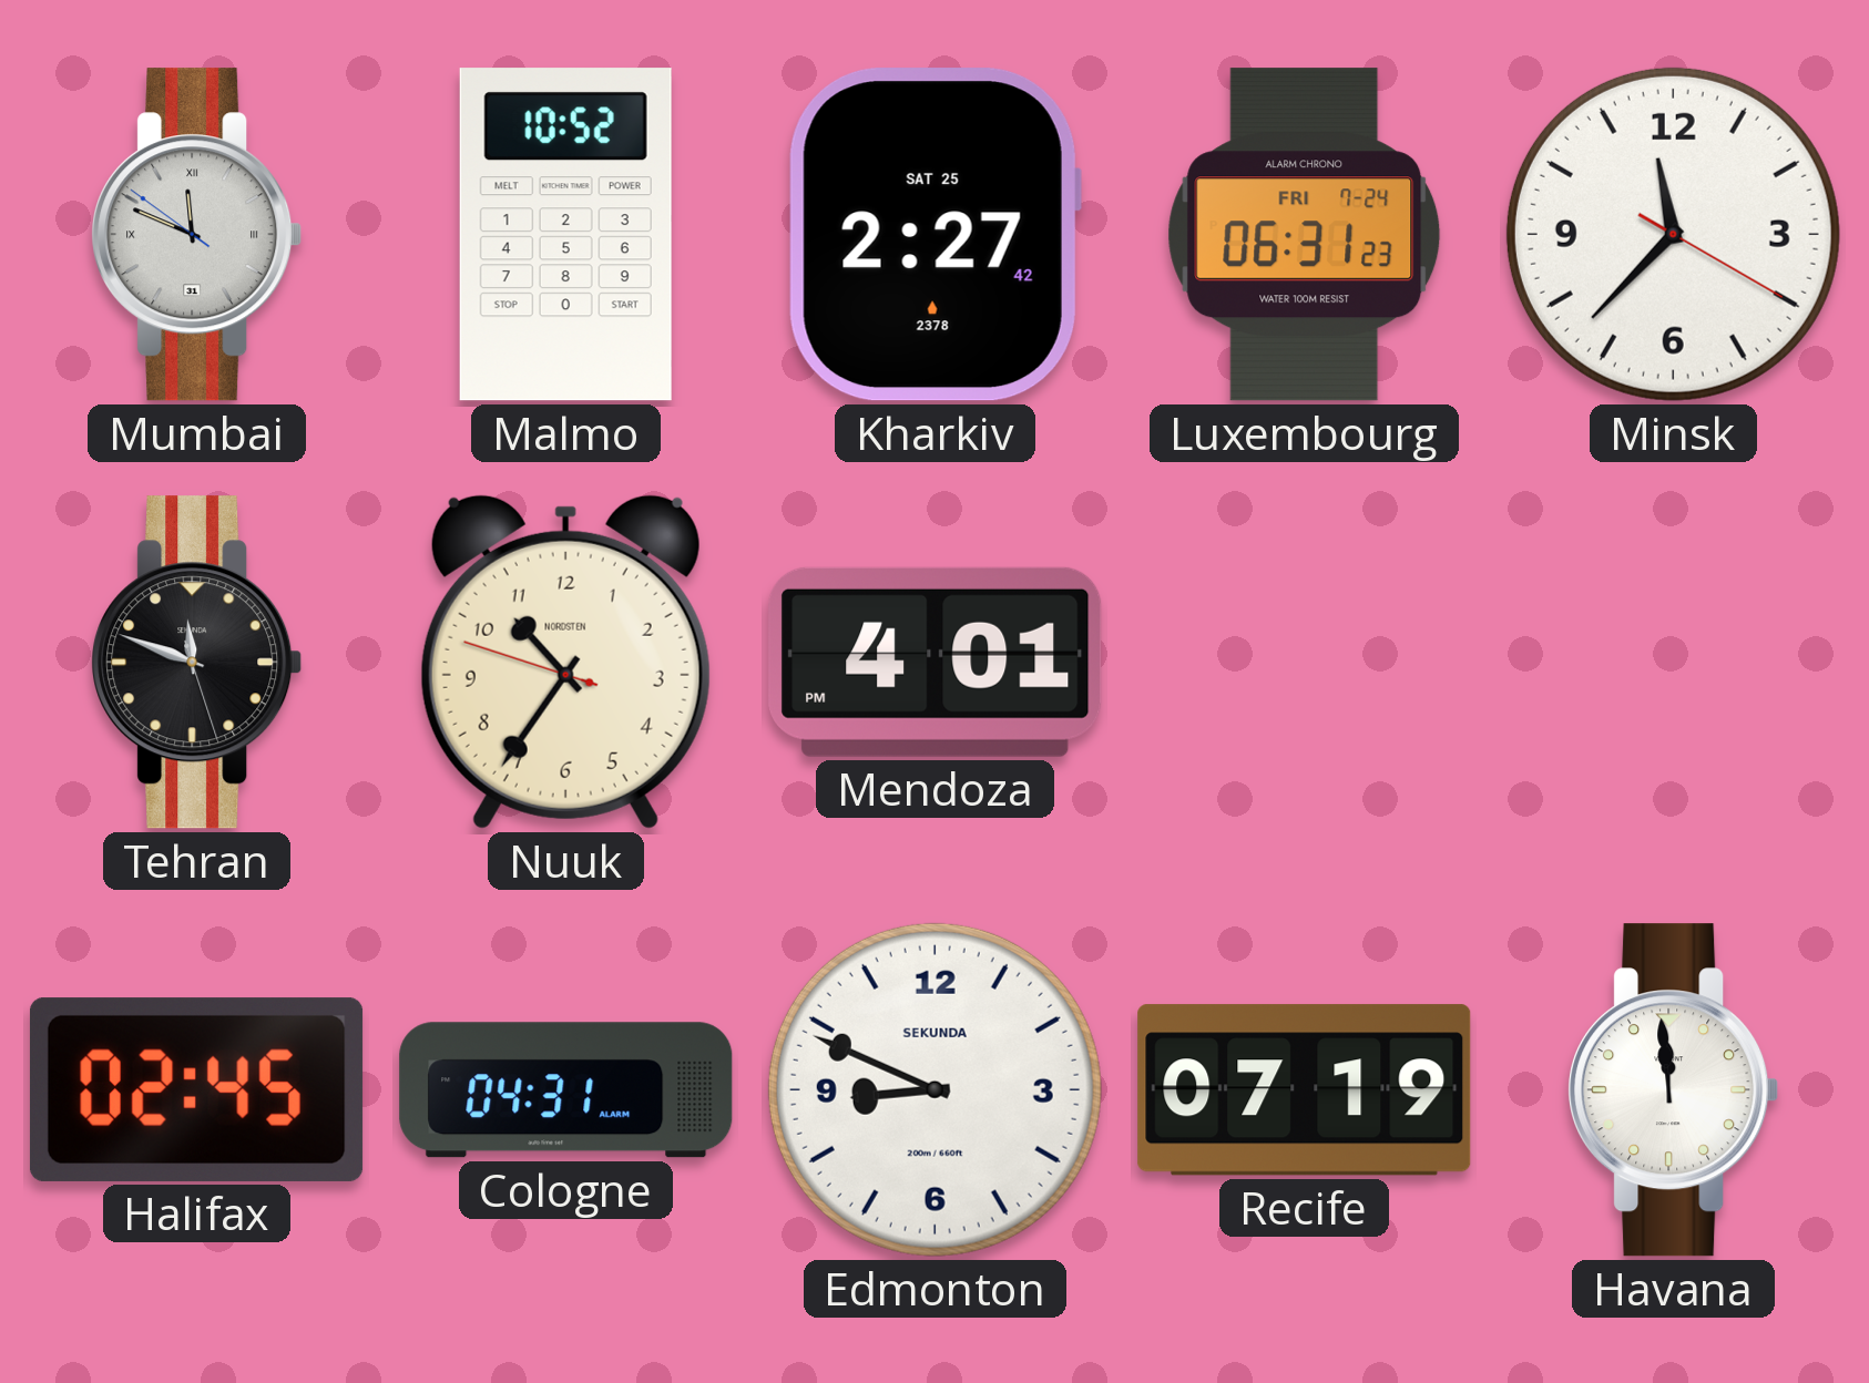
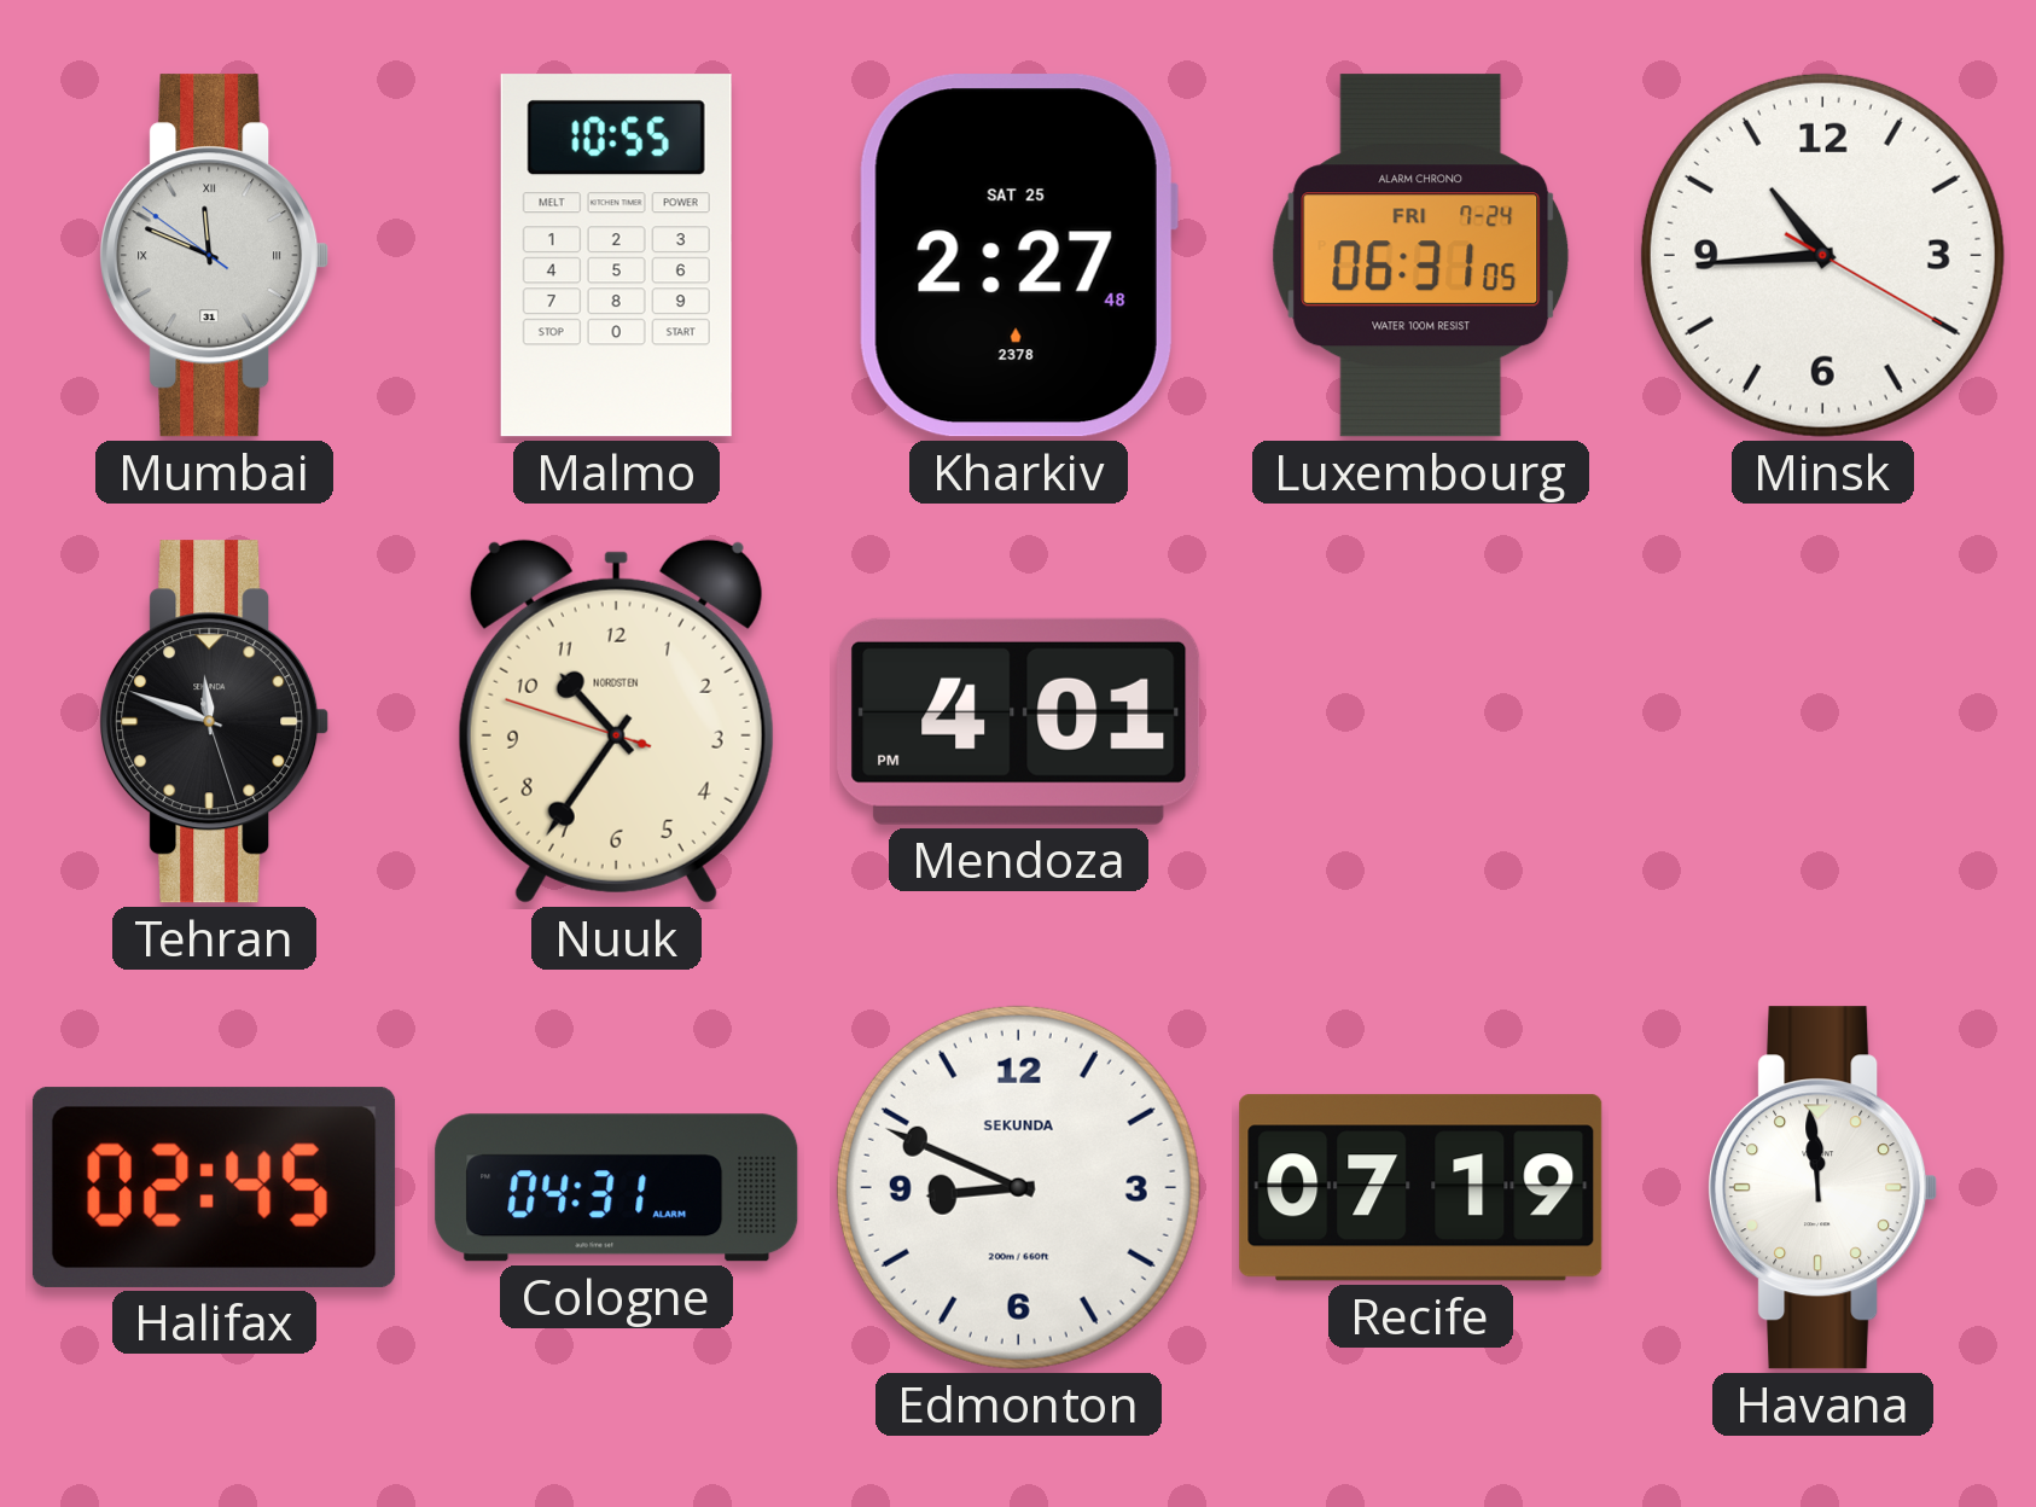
Malmo: 10:52 -> 10:55
Kharkiv: 2:27:42 -> 2:27:48
Luxembourg: 06:31:23 -> 06:31:05
Minsk: 11:37 -> 10:44
